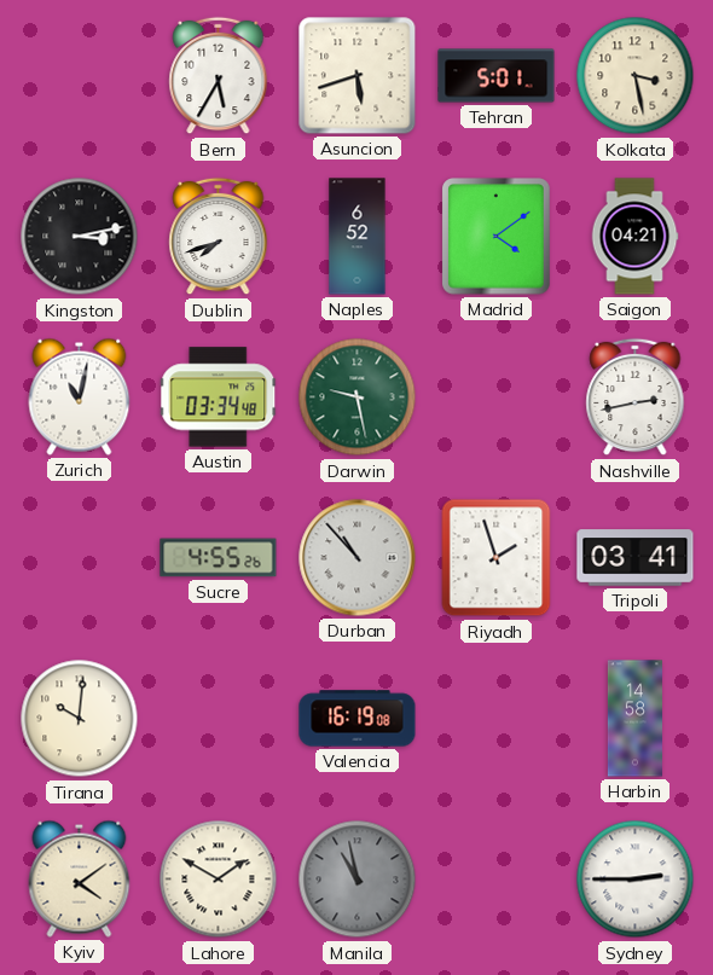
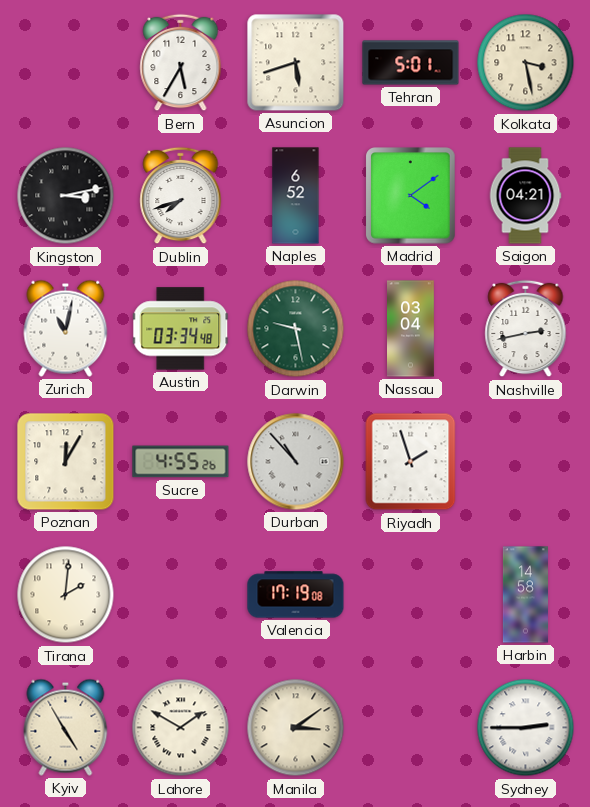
Nassau: none -> 03:04
Poznan: none -> 12:05
Tripoli: 03:41 -> none
Tirana: 10:01 -> 2:01
Valencia: 16:19 -> 17:19
Kyiv: 4:09 -> 4:55
Manila: 10:58 -> 3:09
Manila dial: grey -> cream
